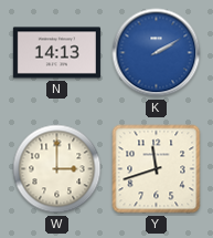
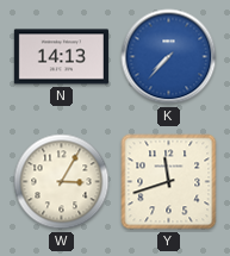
K: 2:10 -> 7:37
W: 3:00 -> 3:05
